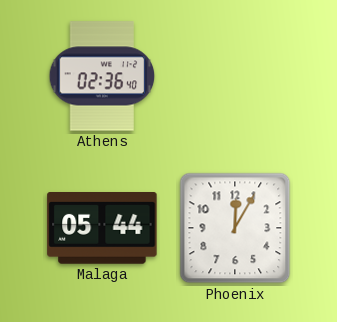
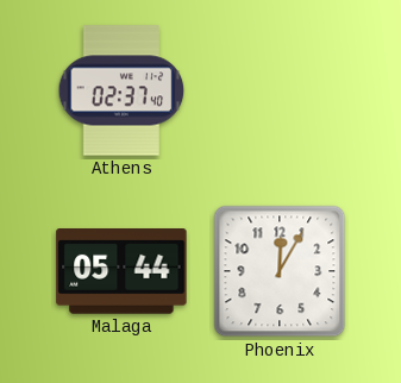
Athens: 02:36 -> 02:37
